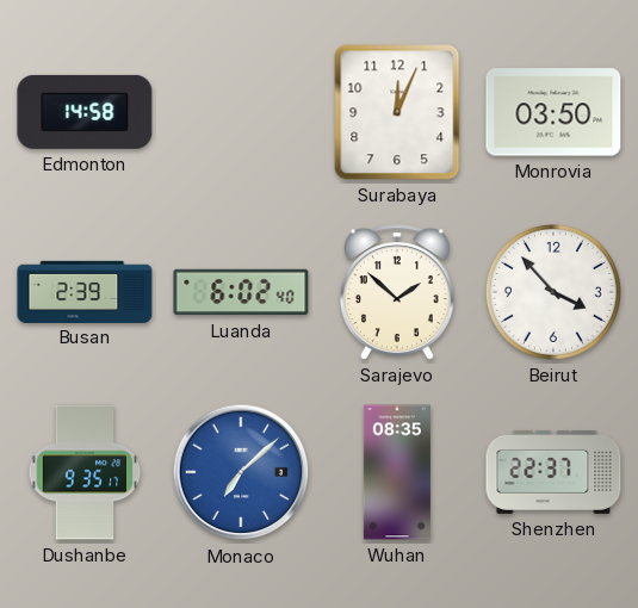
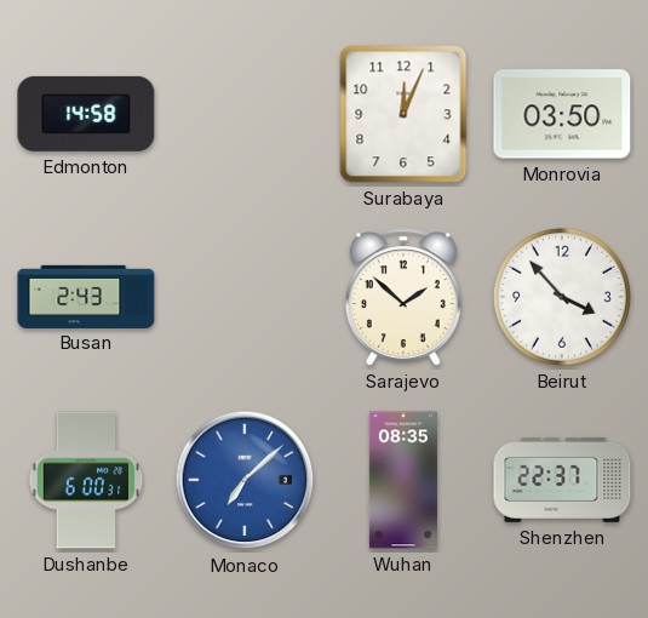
Busan: 2:39 -> 2:43
Luanda: 6:02 -> none
Dushanbe: 9:35 -> 6:00
